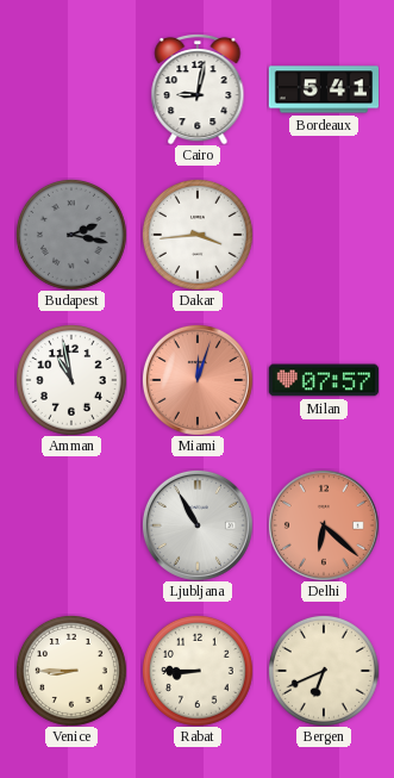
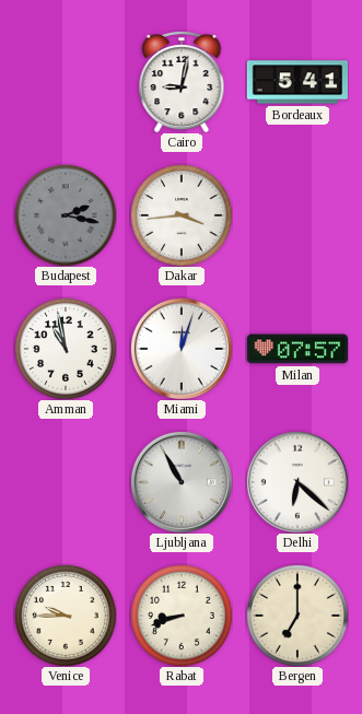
Miami dial: salmon -> white
Delhi dial: salmon -> white
Venice: 8:45 -> 9:45
Rabat: 8:45 -> 8:42
Bergen: 6:41 -> 7:00
